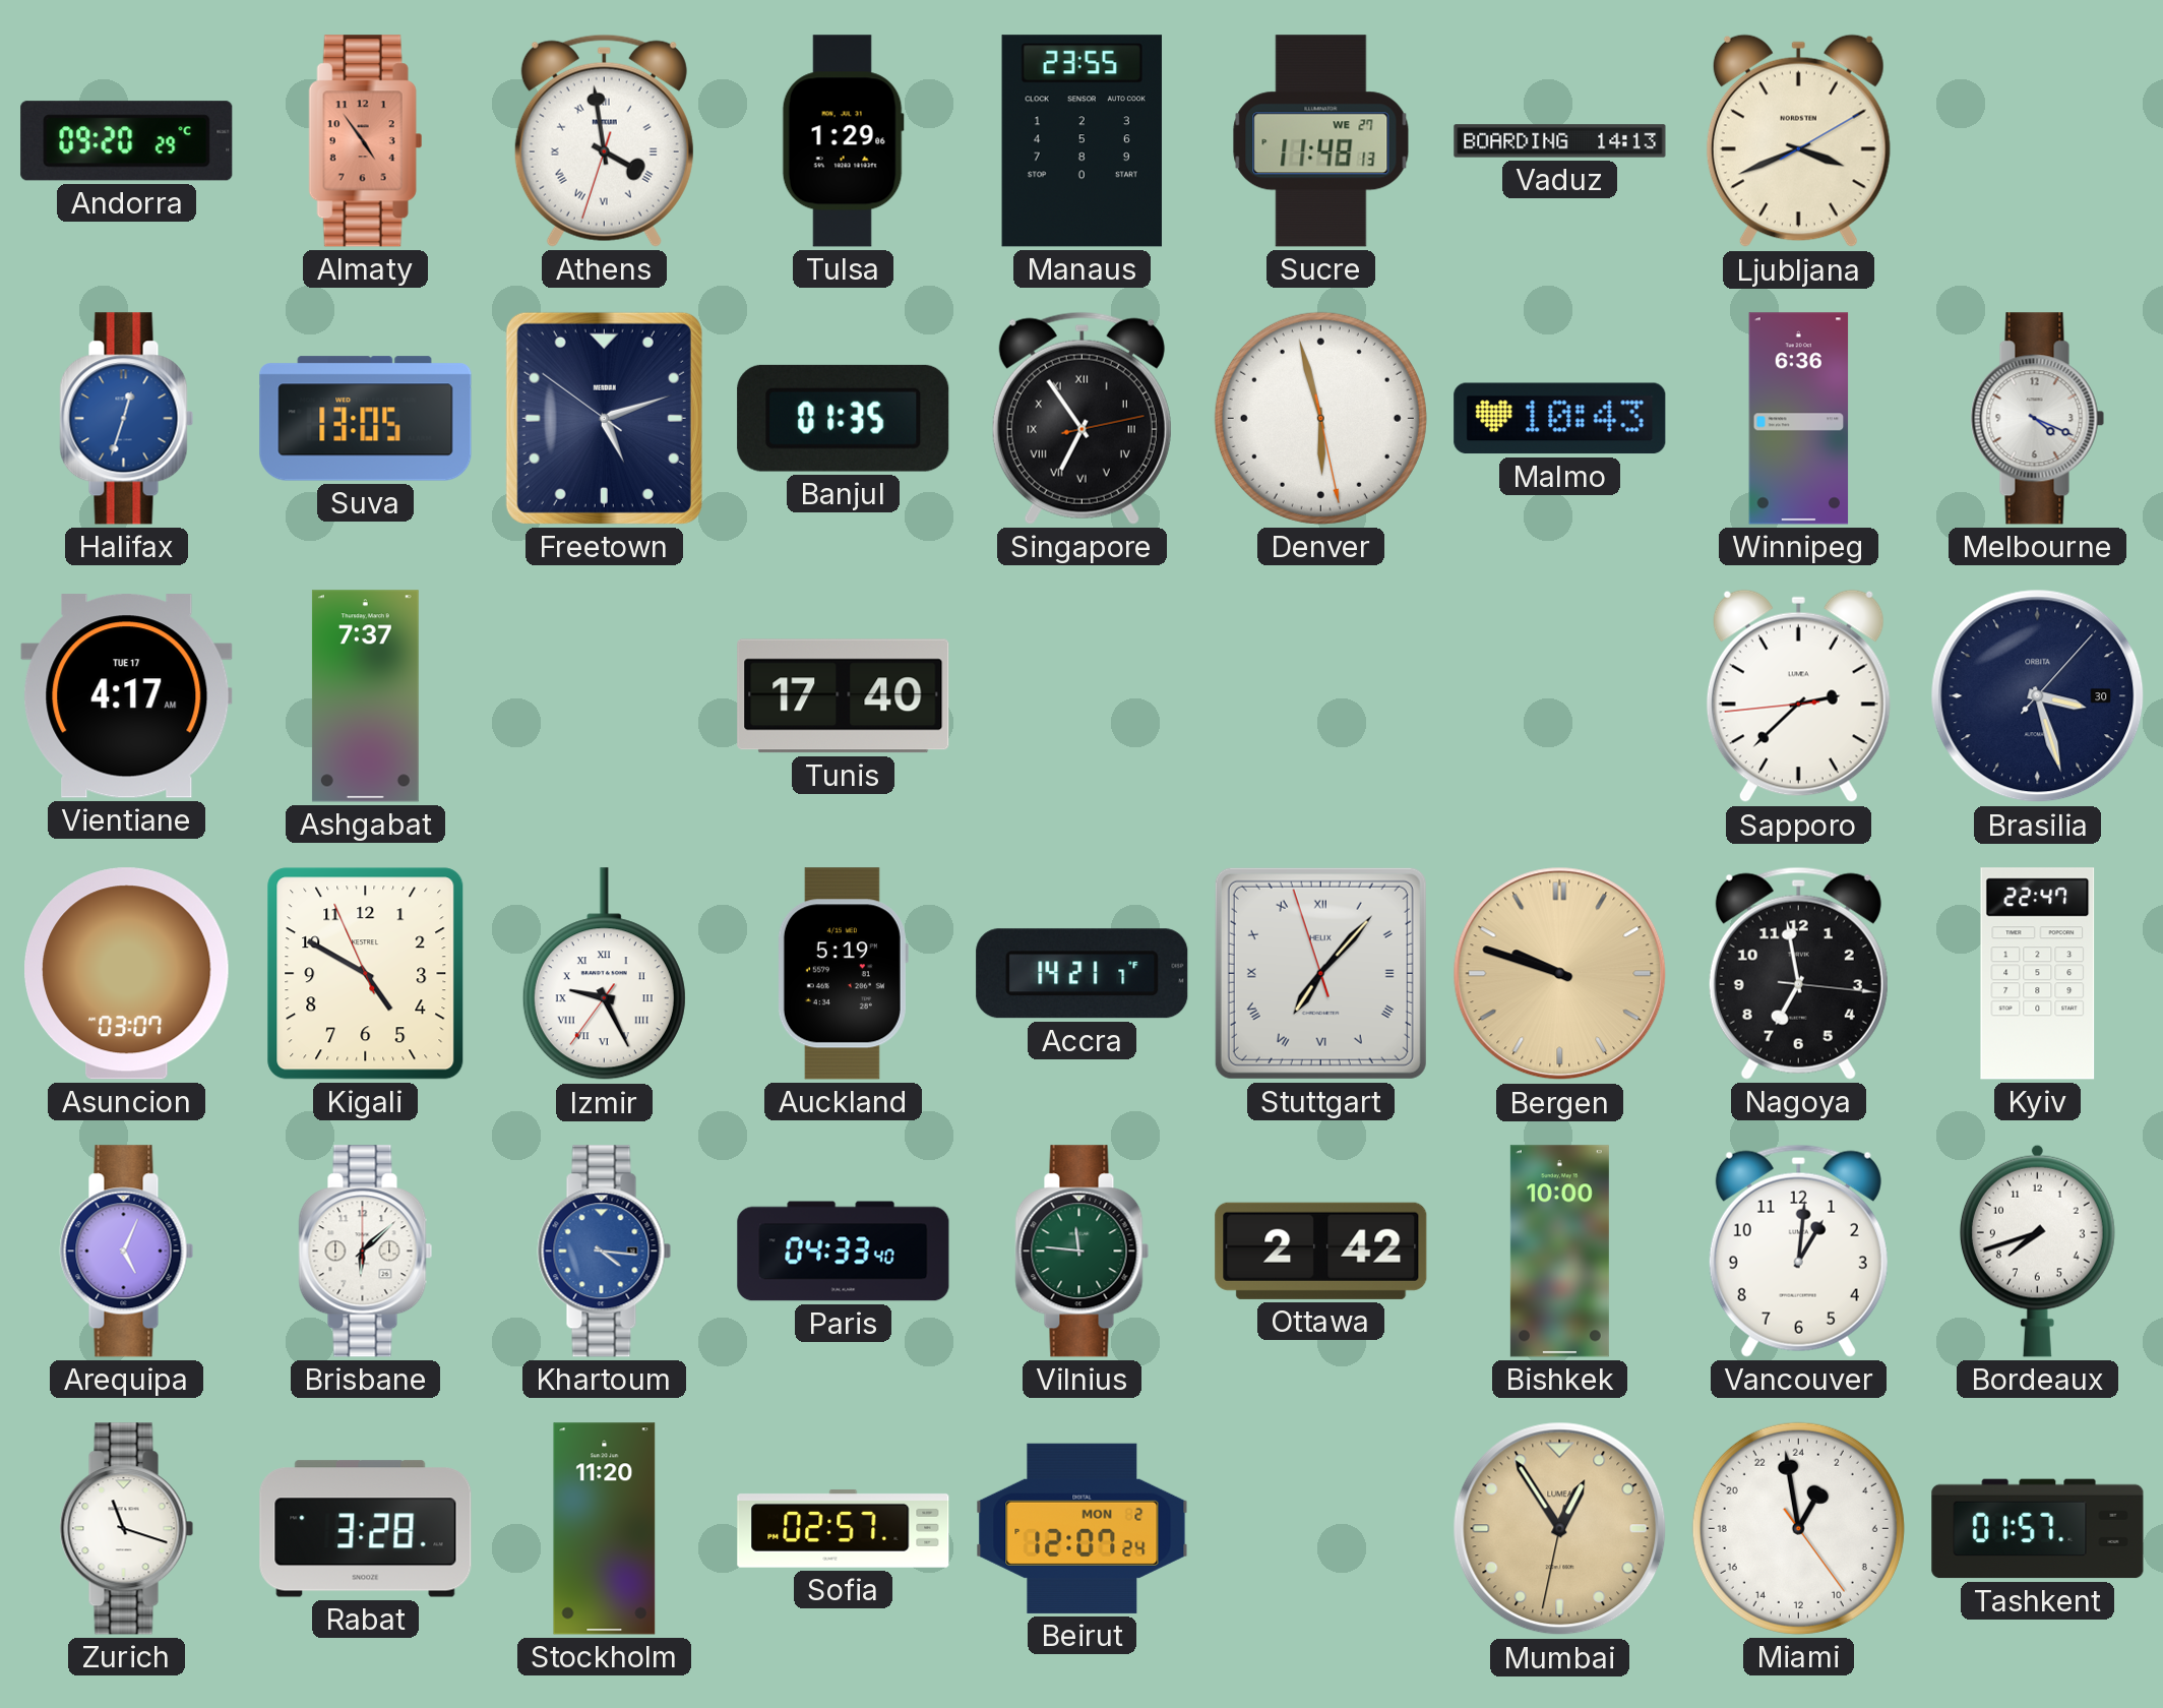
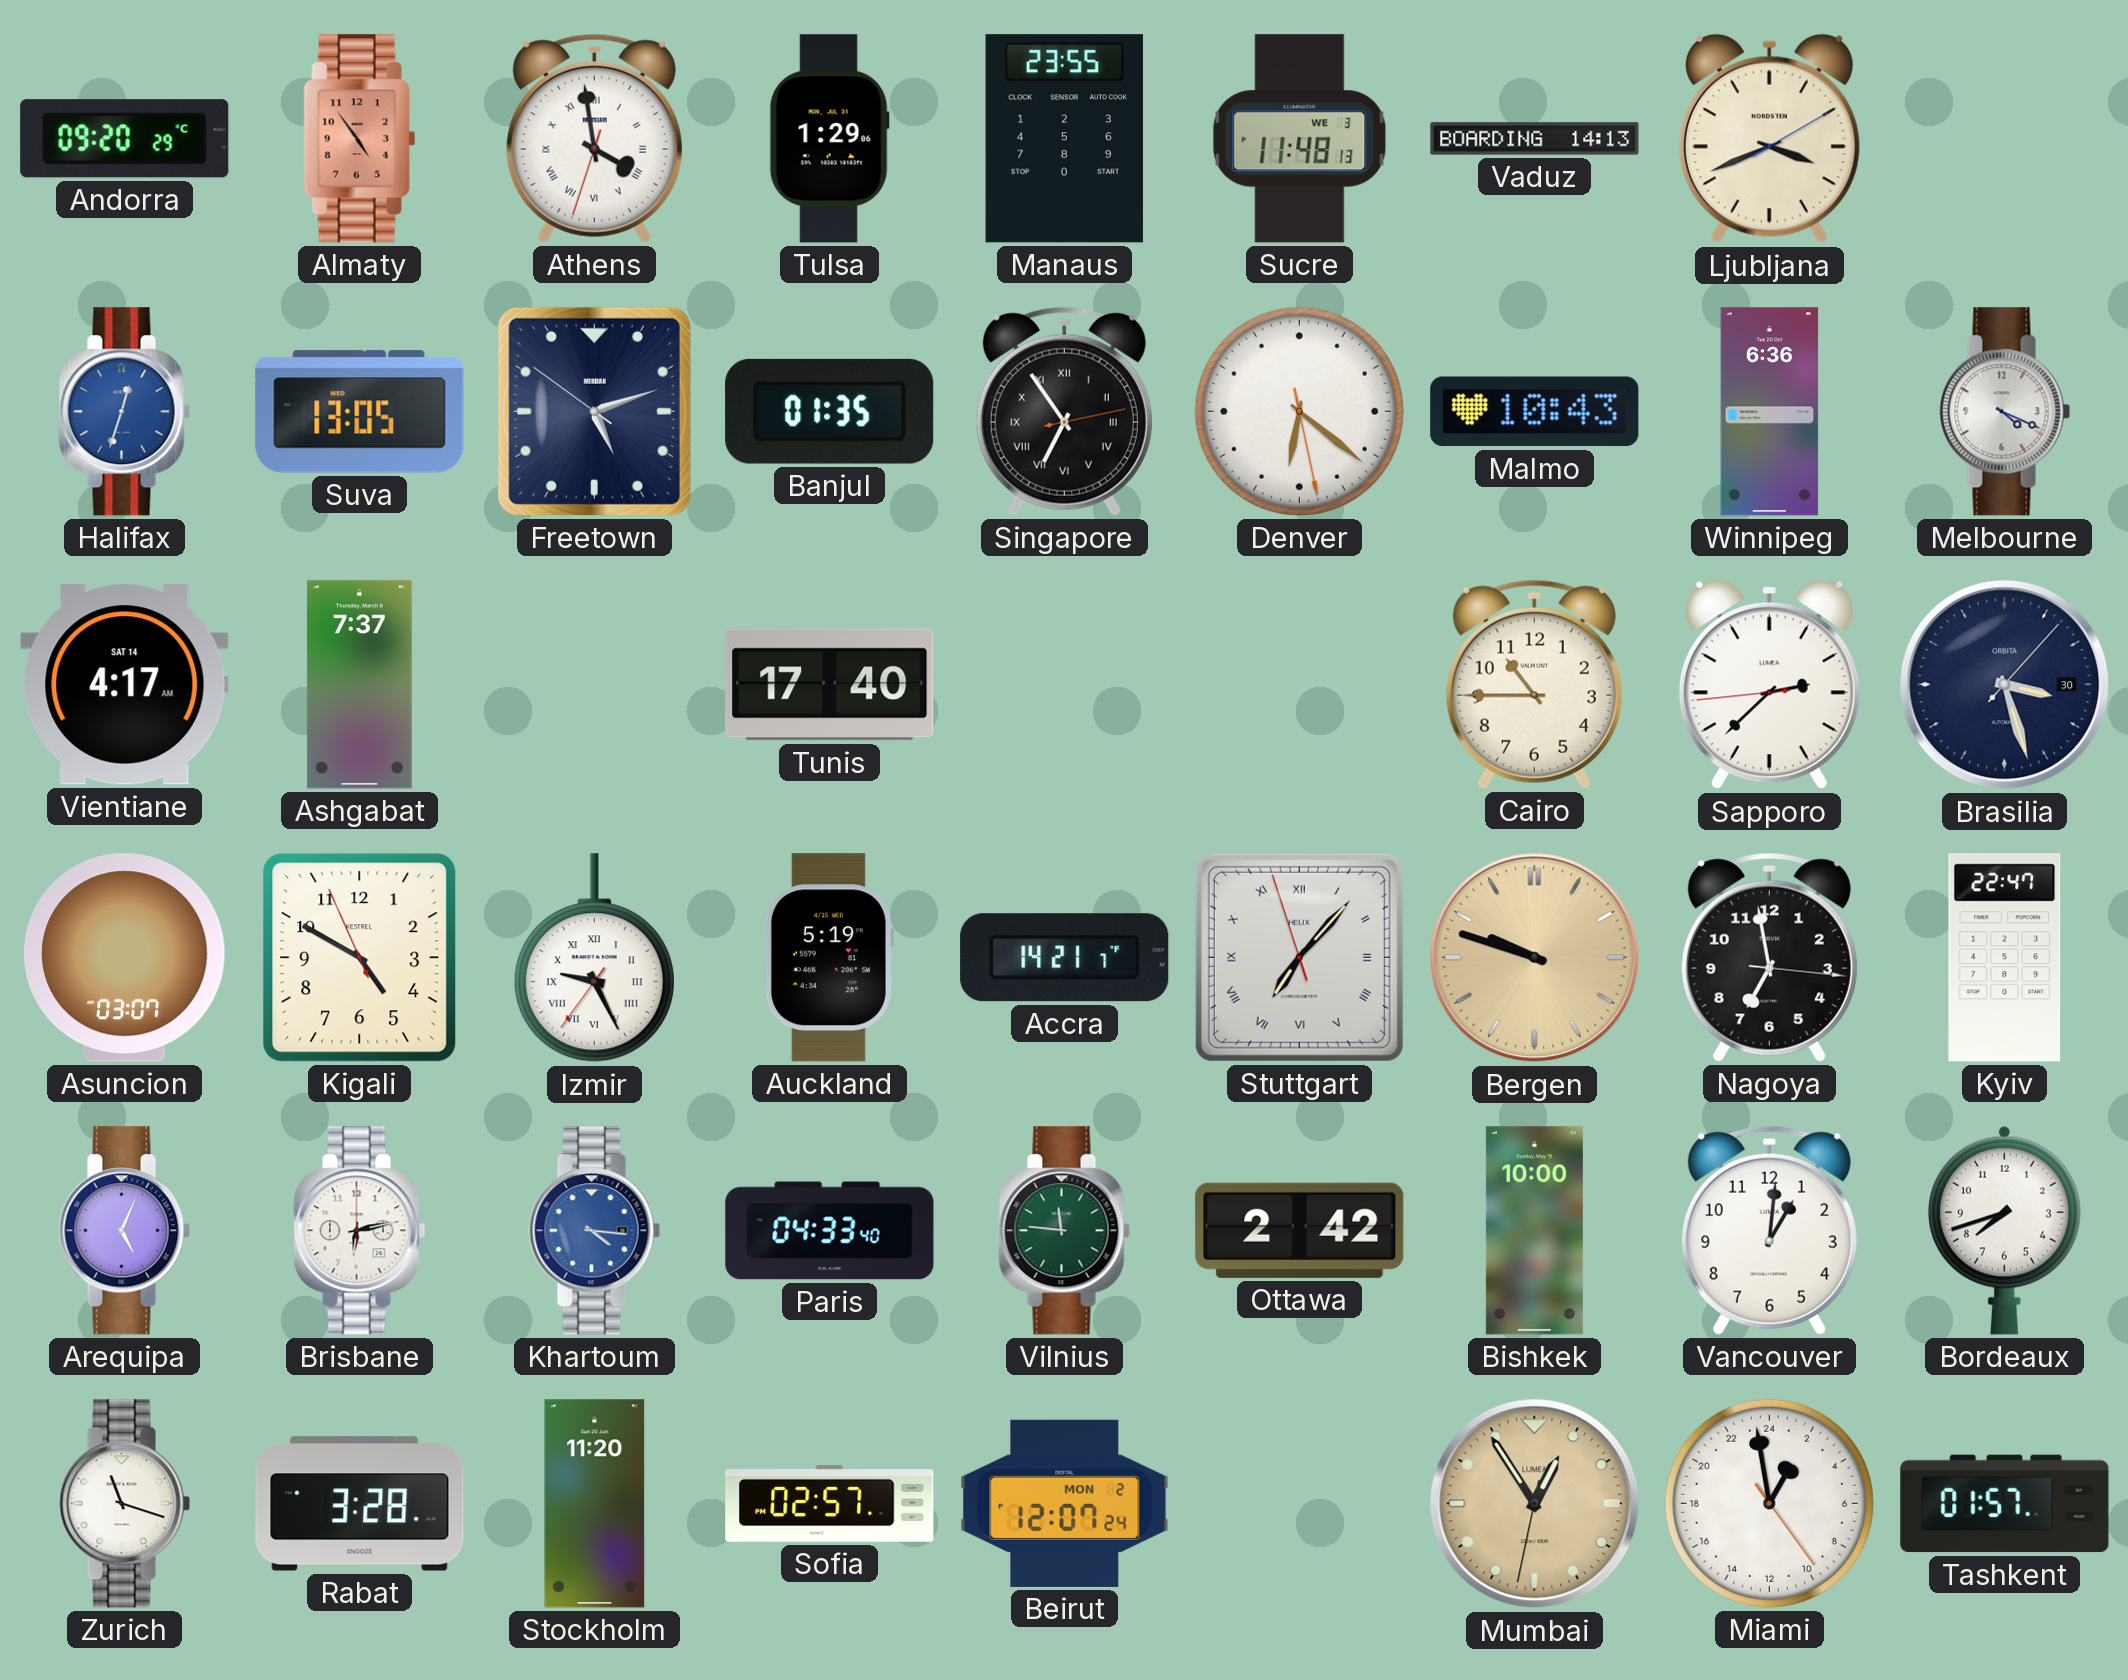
Sucre date: WE 27 -> WE 3
Denver: 5:57 -> 6:21
Vientiane date: TUE 17 -> SAT 14
Cairo: none -> 10:45
Brisbane: 6:08 -> 6:13
